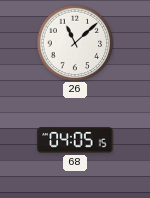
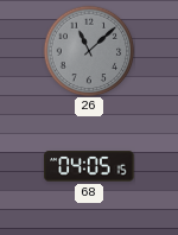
26 dial: white -> grey
